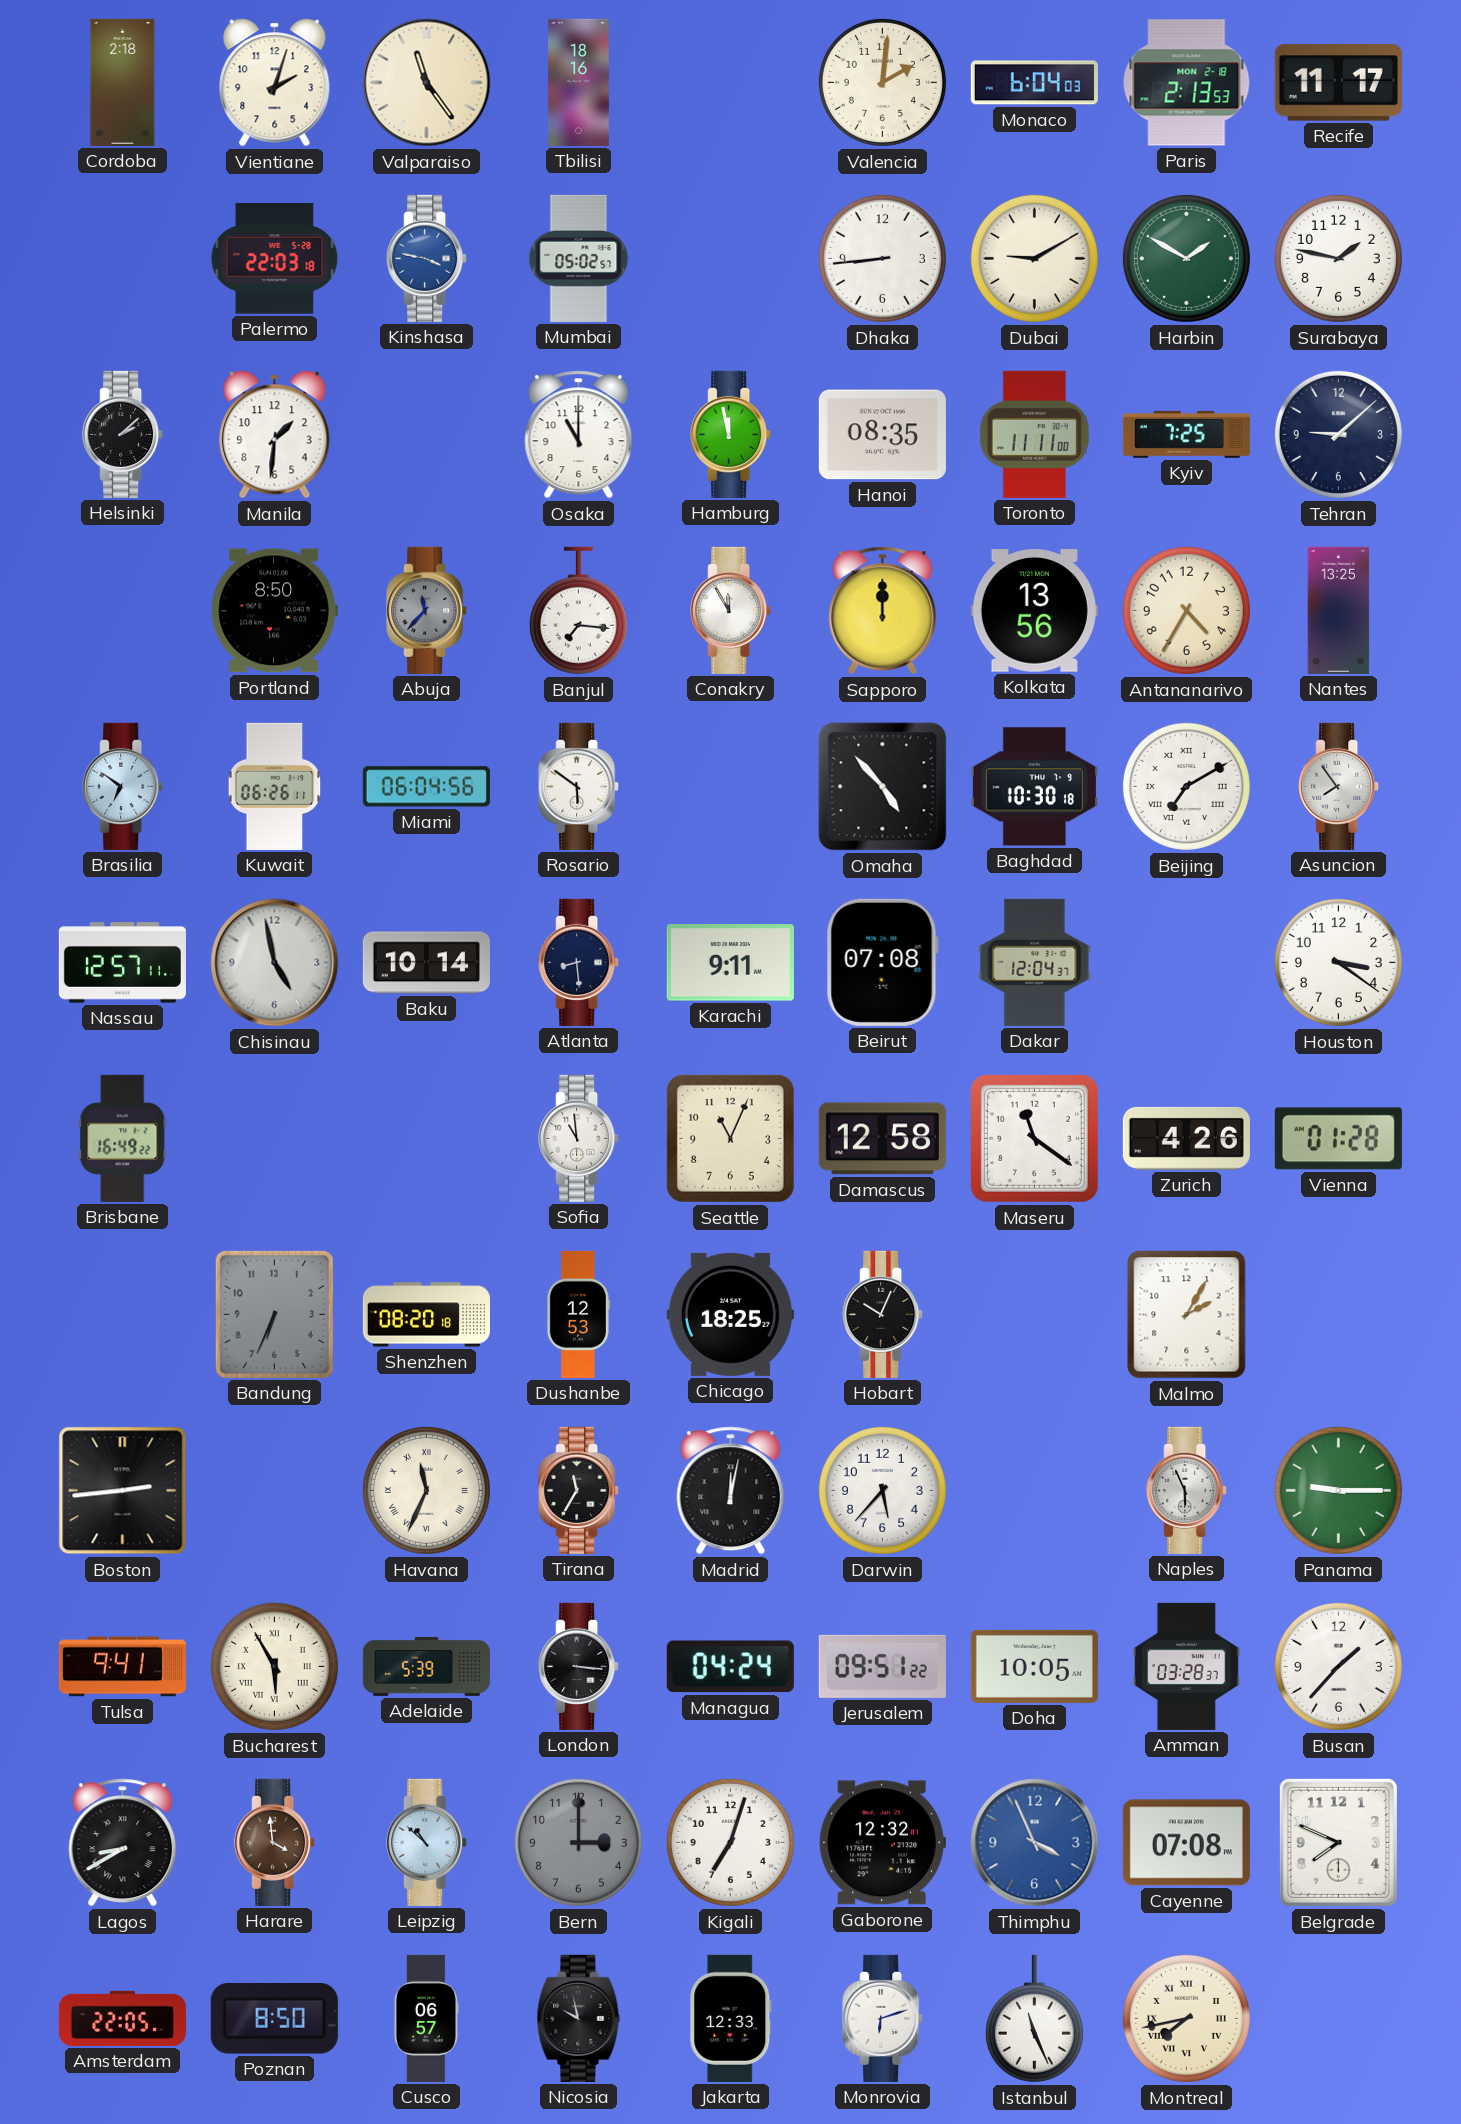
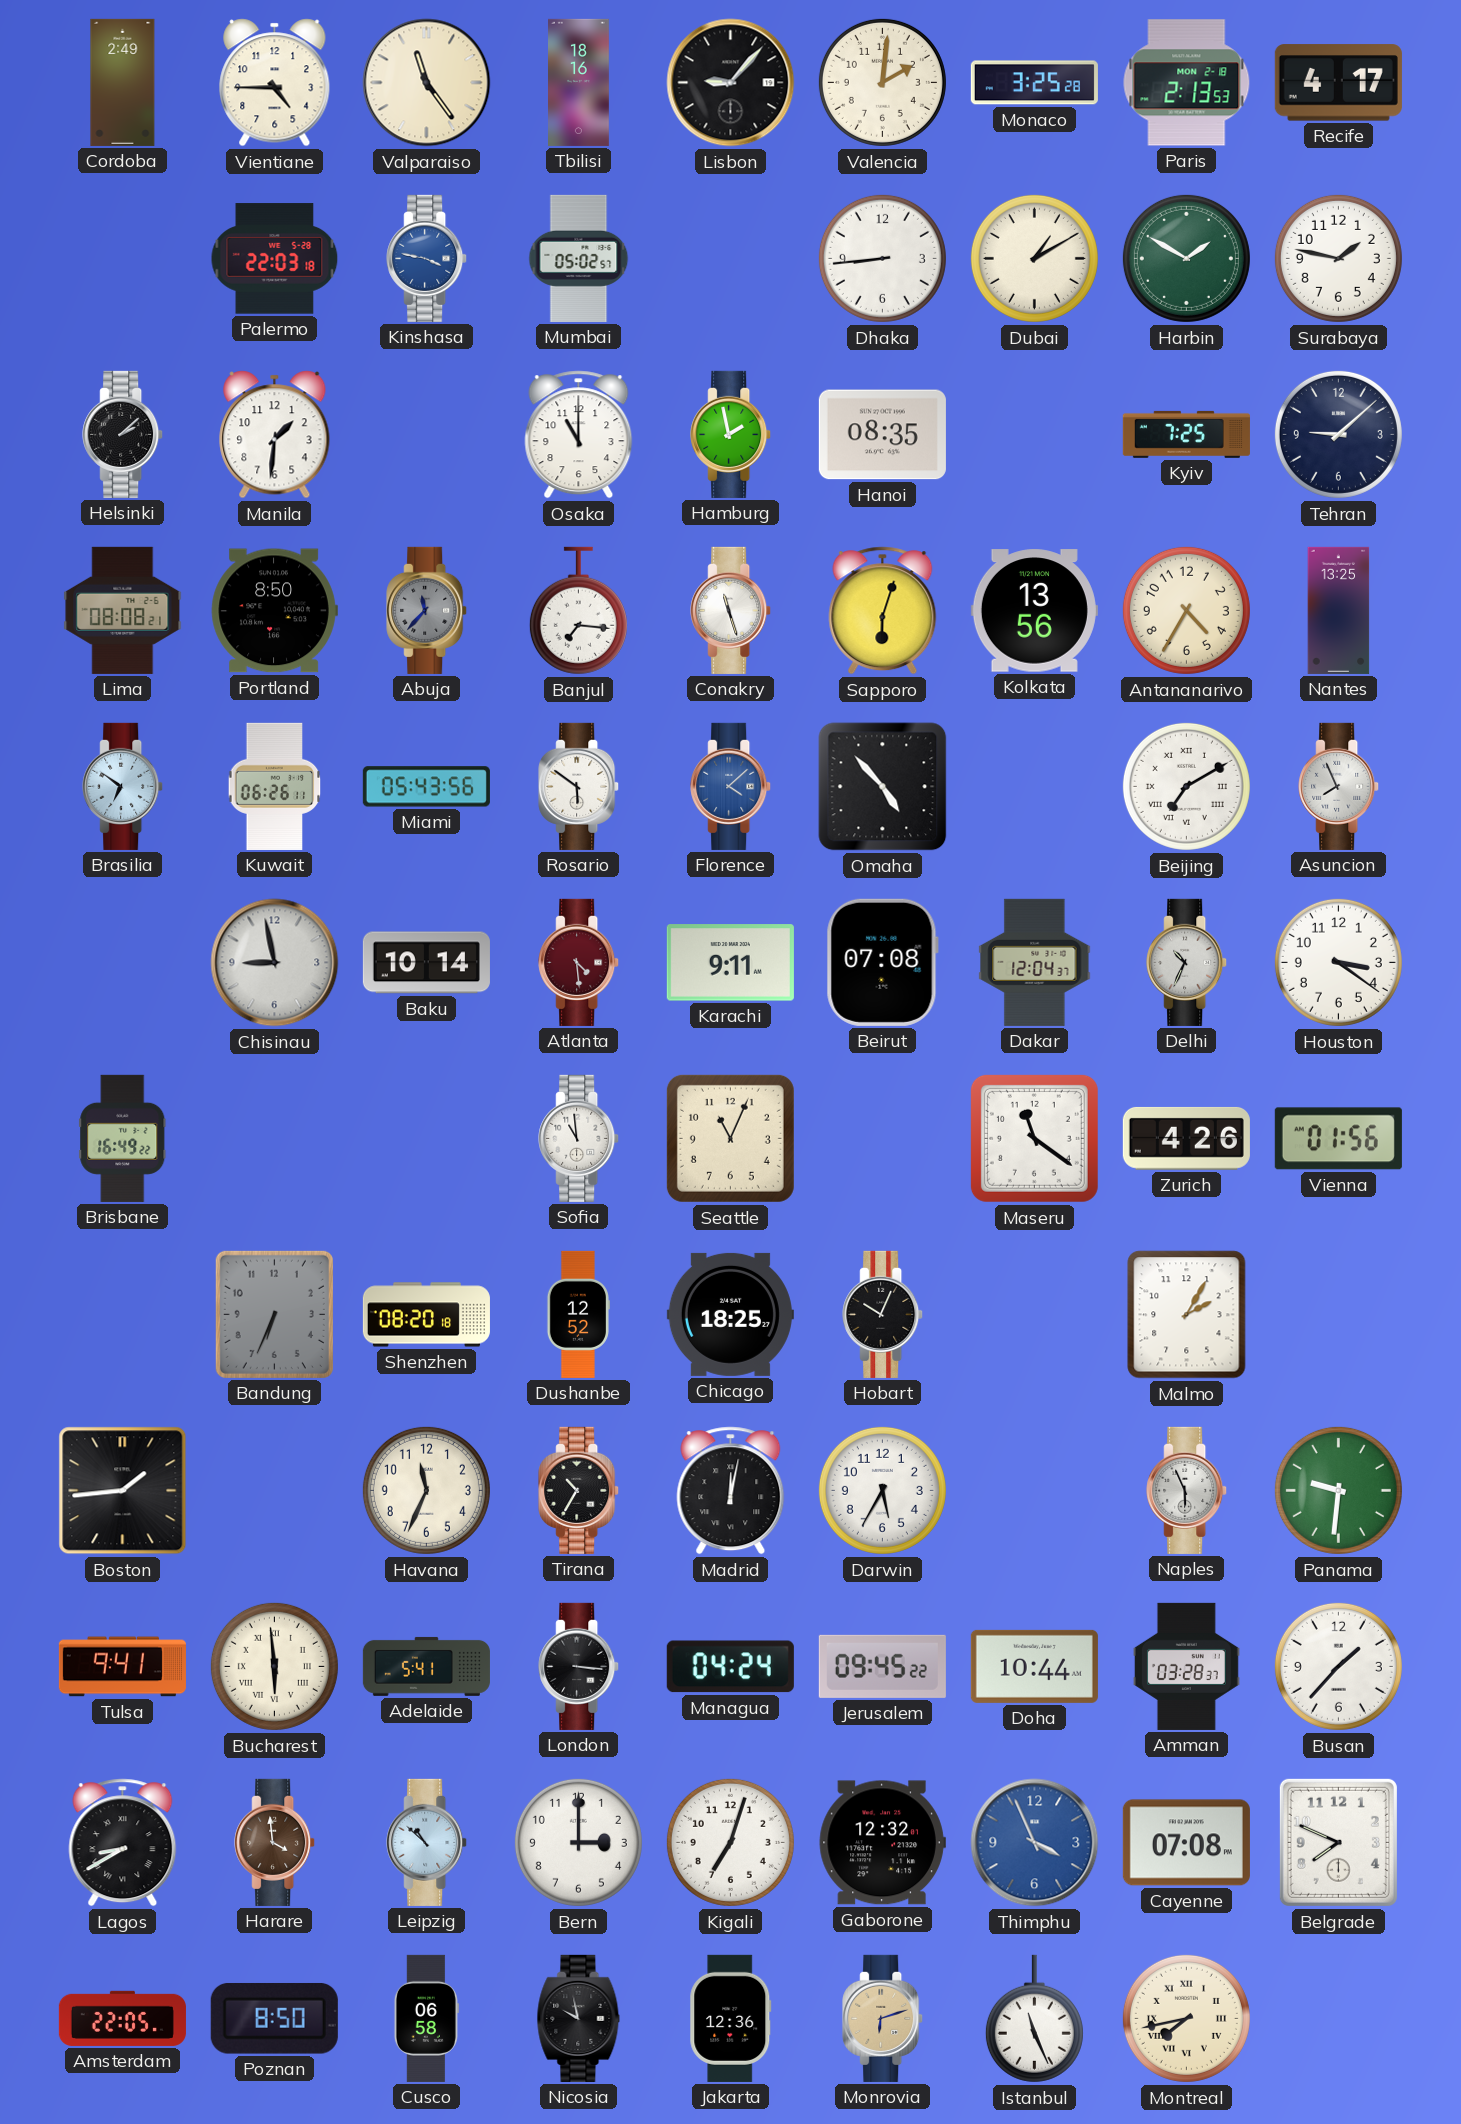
Cordoba: 2:18 -> 2:49
Vientiane: 2:03 -> 4:45
Lisbon: none -> 9:07
Monaco: 6:04 -> 3:25
Recife: 11:17 -> 4:17
Dubai: 9:10 -> 1:10
Hamburg: 11:58 -> 1:58
Toronto: 11:11 -> none
Lima: none -> 08:08
Conakry: 11:55 -> 11:27
Sapporo: 12:00 -> 6:03
Miami: 06:04 -> 05:43
Florence: none -> 4:08
Baghdad: 10:30 -> none
Asuncion: 7:54 -> 7:56
Nassau: 12:57 -> none
Chisinau: 4:58 -> 8:58
Atlanta: 8:29 -> 4:29
Atlanta dial: navy -> burgundy
Delhi: none -> 10:34
Damascus: 12:58 -> none
Vienna: 01:28 -> 01:56
Dushanbe: 12:53 -> 12:52
Boston: 2:44 -> 1:44
Havana numerals: Roman -> Arabic
Tirana: 11:35 -> 10:35
Darwin: 5:37 -> 5:35
Panama: 9:15 -> 9:31
Bucharest: 5:55 -> 5:59
Adelaide: 5:39 -> 5:41
Jerusalem: 09:51 -> 09:45
Doha: 10:05 -> 10:44
Bern dial: grey -> white
Cusco: 06:57 -> 06:58
Jakarta: 12:33 -> 12:36
Monrovia dial: white -> champagne
